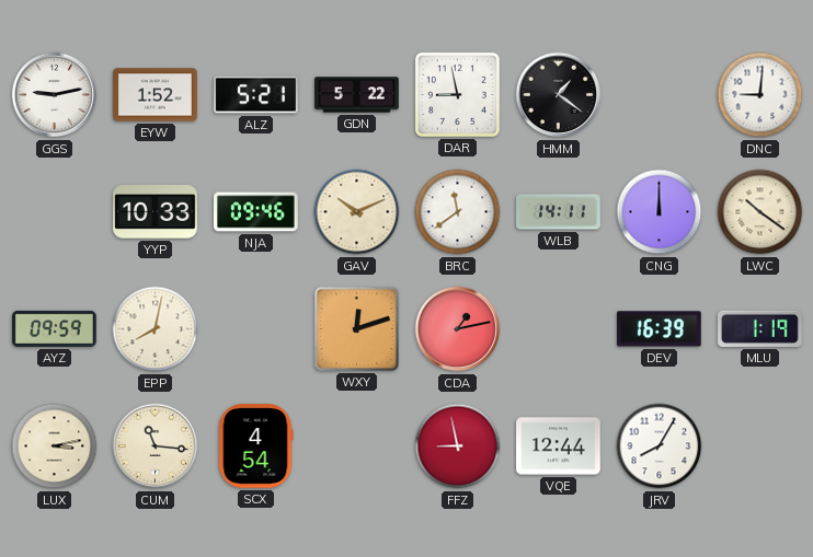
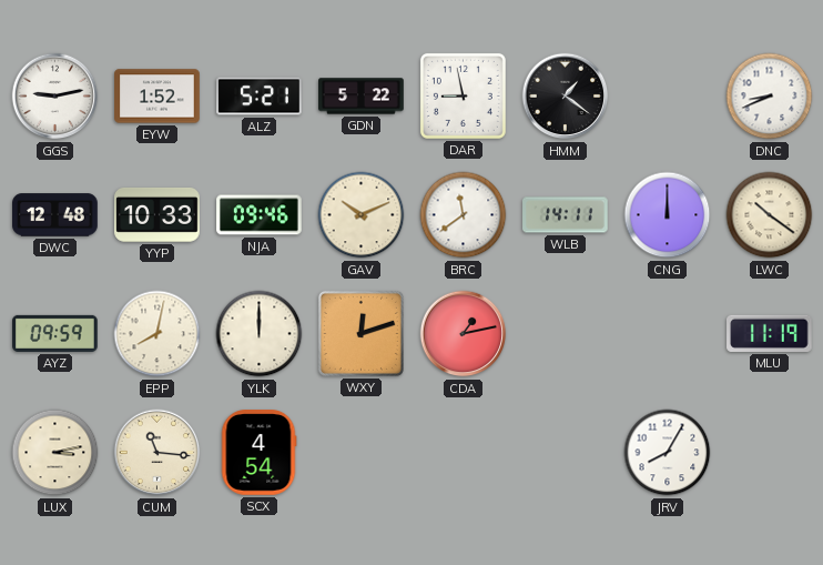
DNC: 9:01 -> 8:41
DWC: none -> 12:48
YLK: none -> 12:00
DEV: 16:39 -> none
MLU: 1:19 -> 11:19
FFZ: 8:58 -> none
VQE: 12:44 -> none
